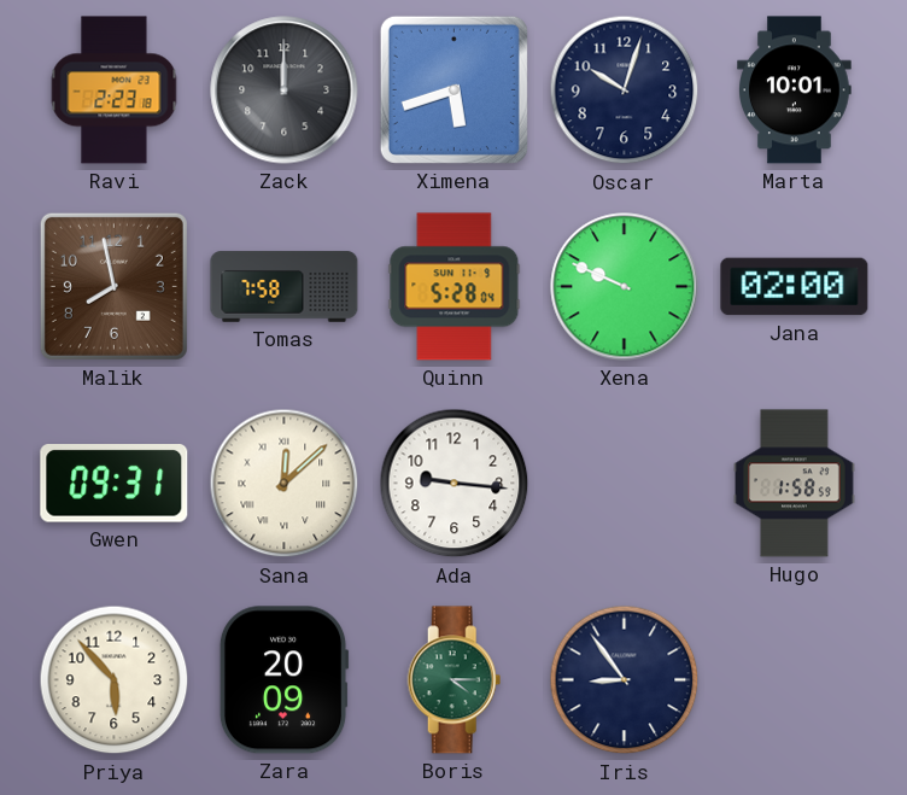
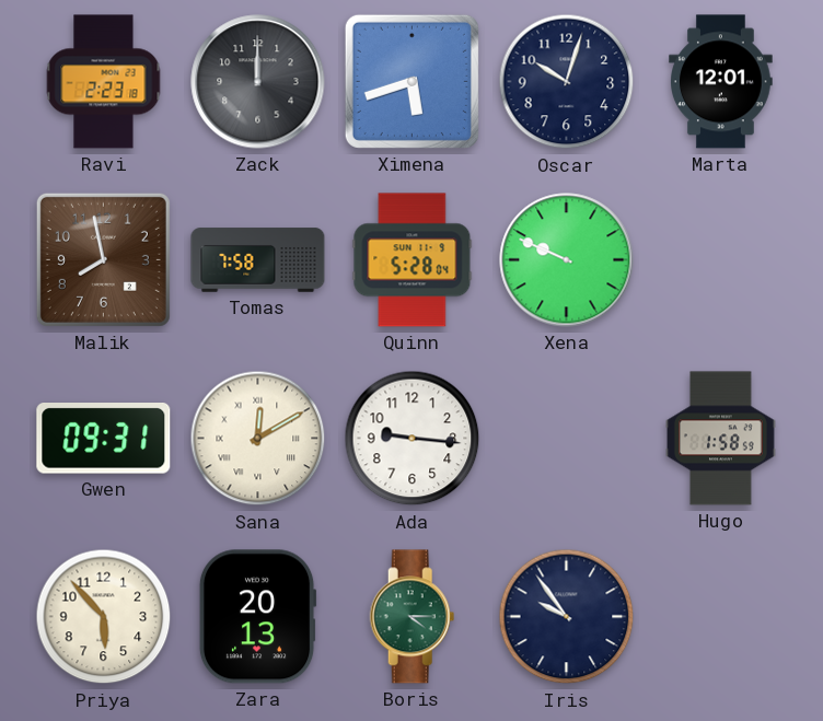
Marta: 10:01 -> 12:01
Jana: 02:00 -> none
Sana: 12:08 -> 12:10
Zara: 20:09 -> 20:13
Iris: 8:54 -> 9:54
